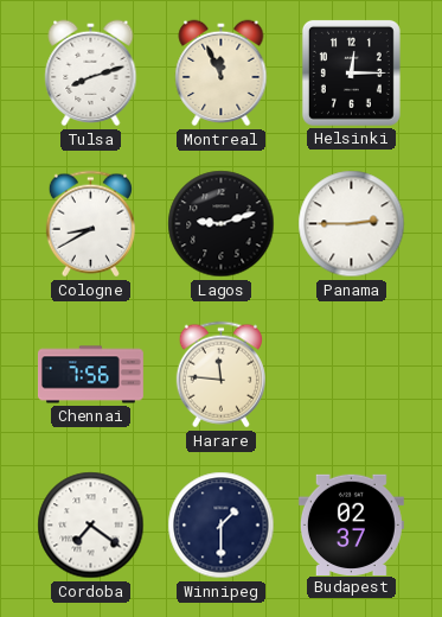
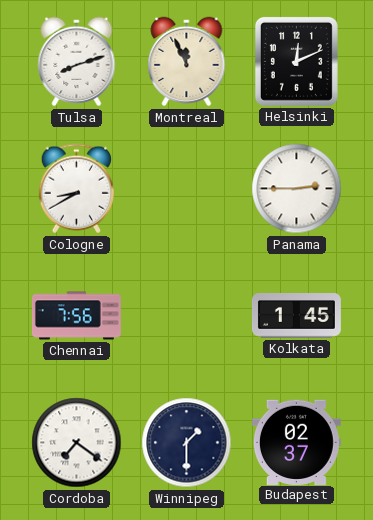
Helsinki: 12:15 -> 12:11
Lagos: 9:12 -> none
Harare: 11:46 -> none
Kolkata: none -> 1:45
